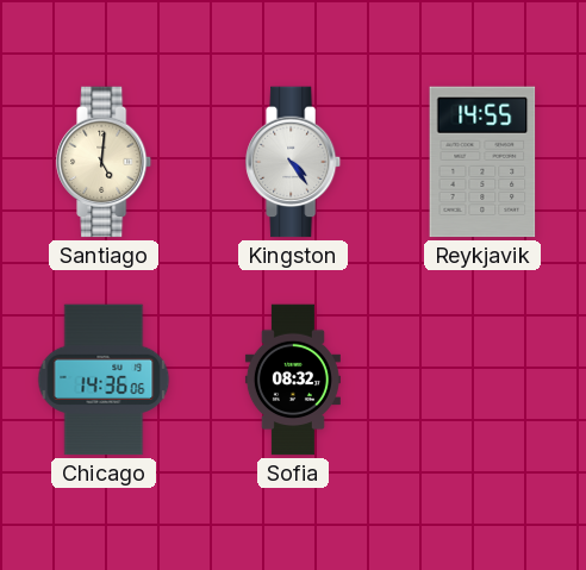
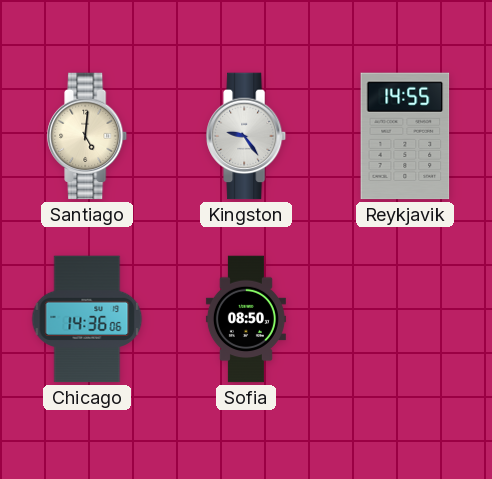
Kingston: 4:24 -> 9:24
Sofia: 08:32 -> 08:50
